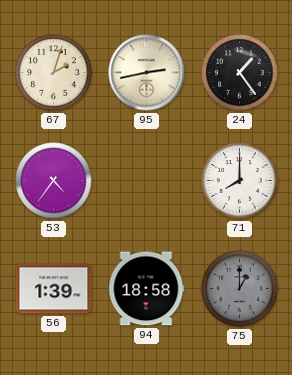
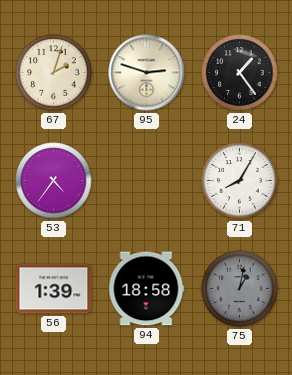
95: 2:43 -> 2:48
71: 8:00 -> 8:05
75: 1:00 -> 1:02
